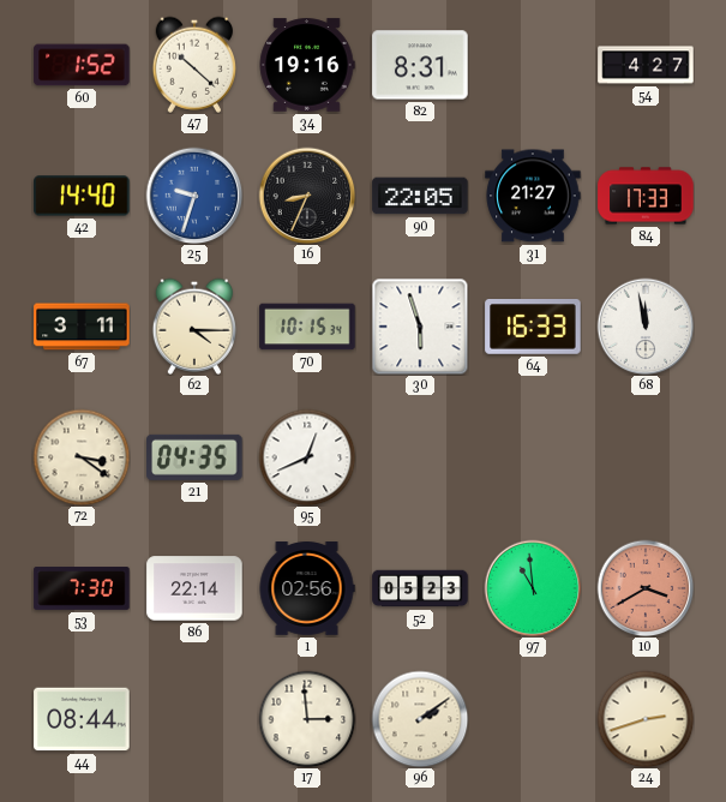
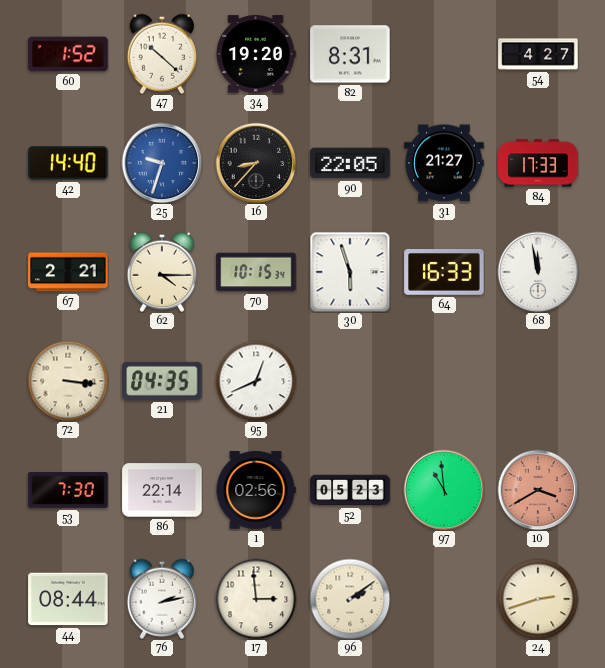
34: 19:16 -> 19:20
16: 8:34 -> 8:37
67: 3:11 -> 2:21
72: 3:21 -> 3:16
76: none -> 2:13
